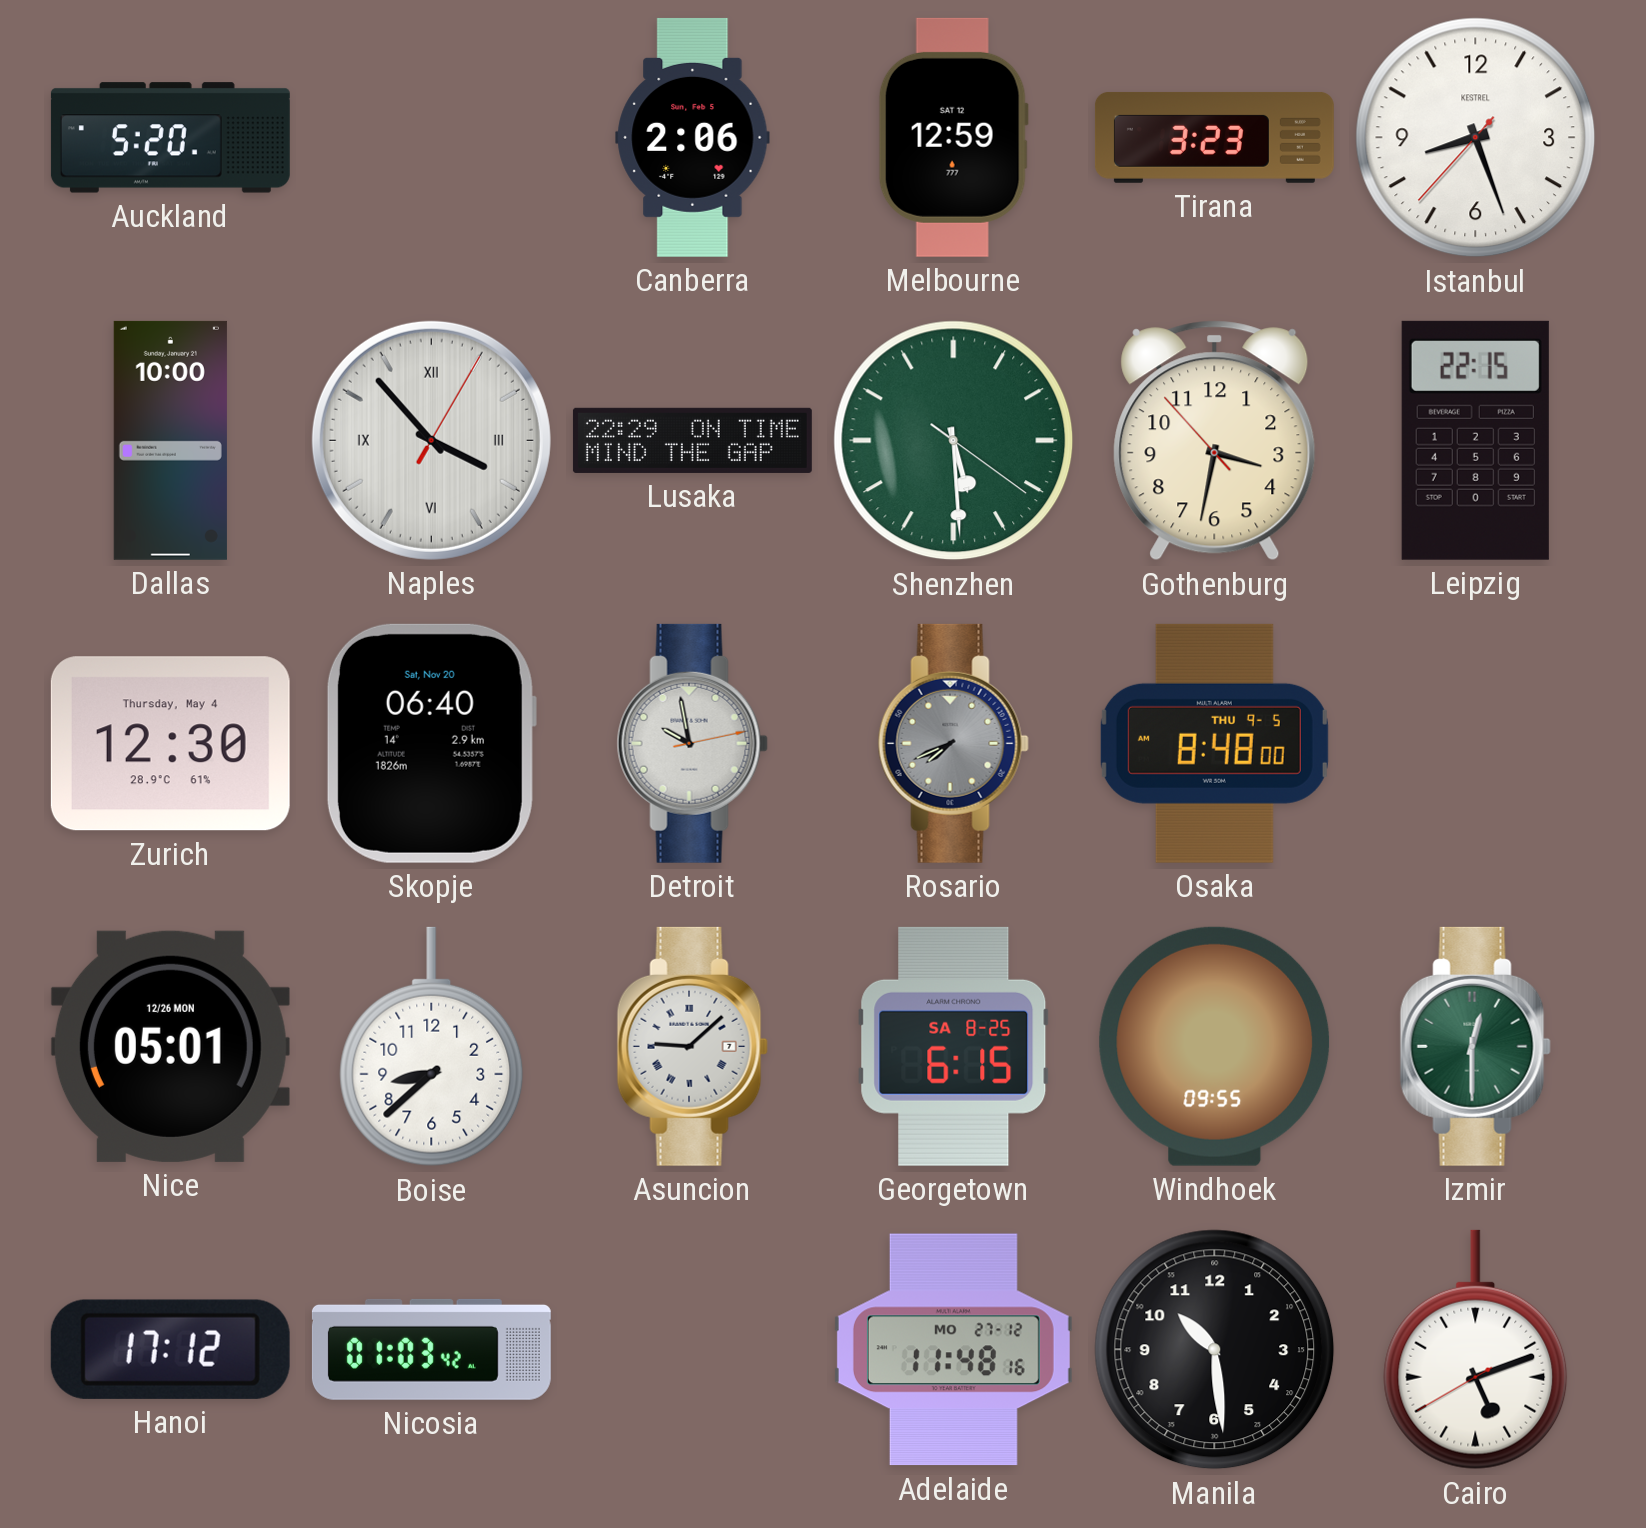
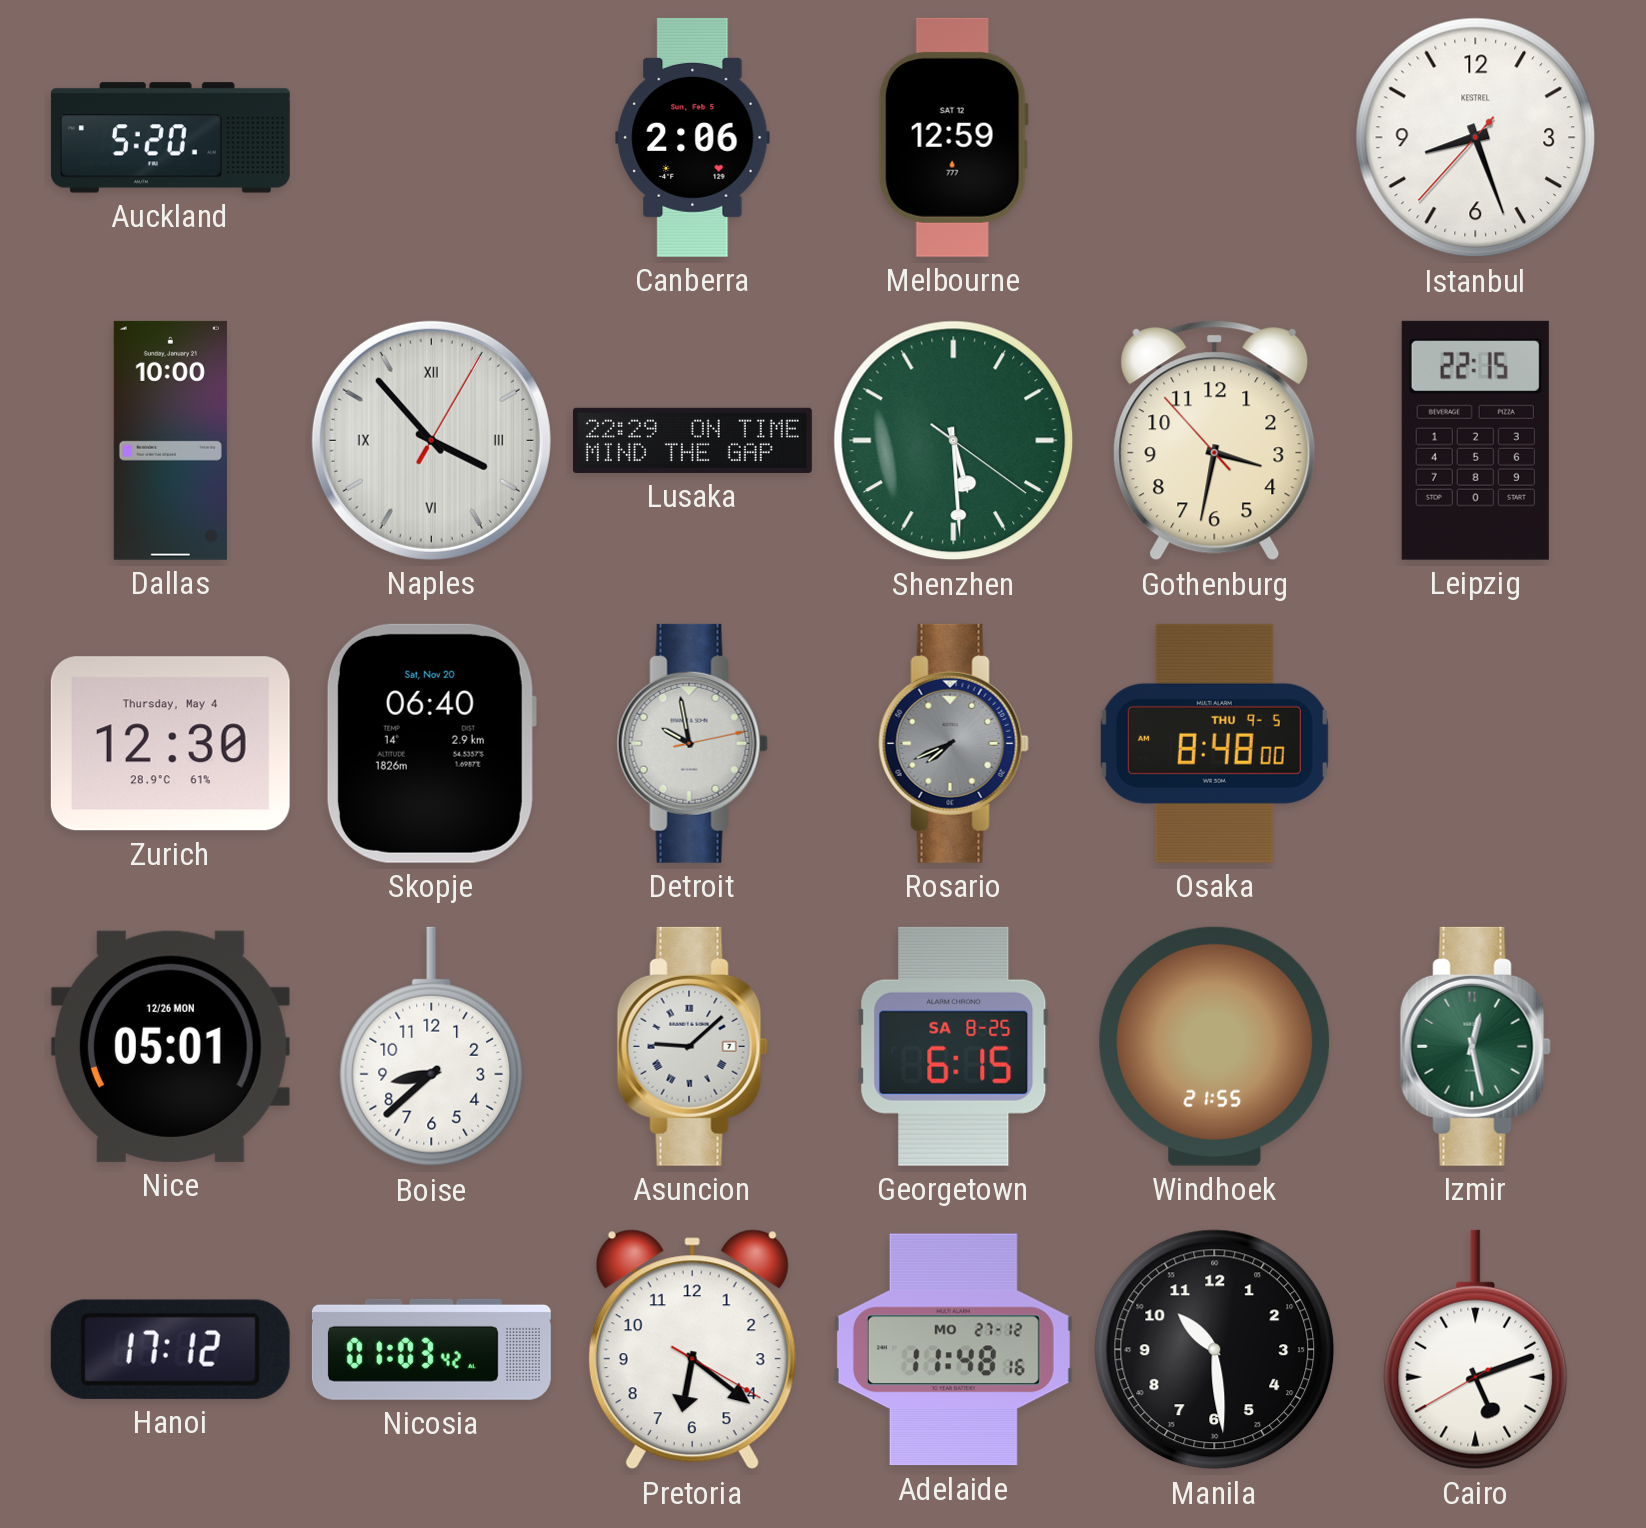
Tirana: 3:23 -> none
Windhoek: 09:55 -> 21:55
Izmir: 12:30 -> 12:28
Pretoria: none -> 6:21
